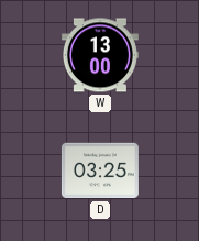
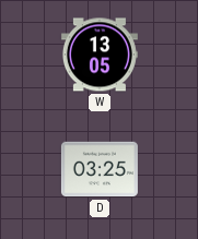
W: 13:00 -> 13:05
